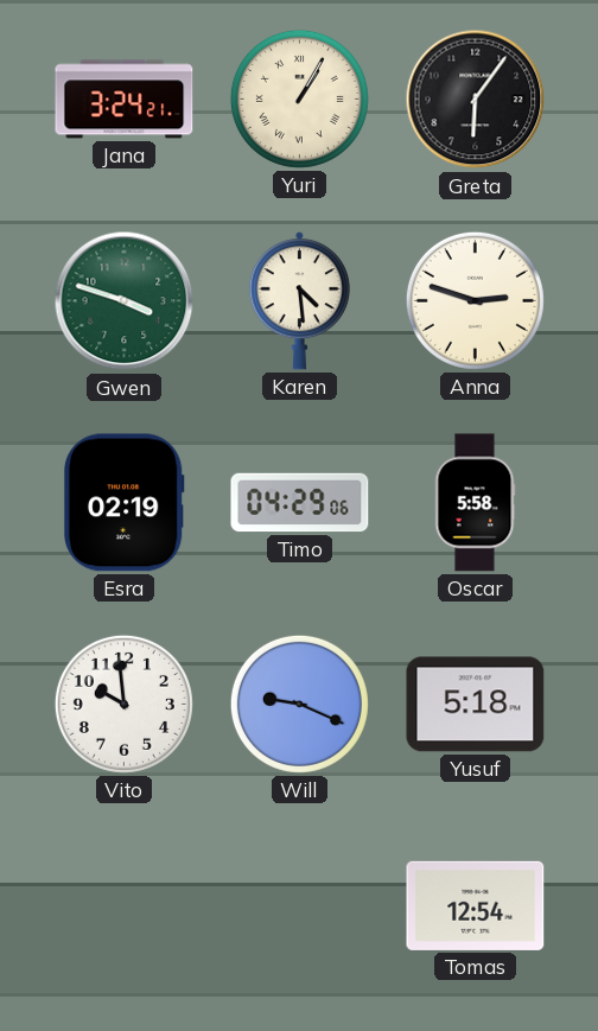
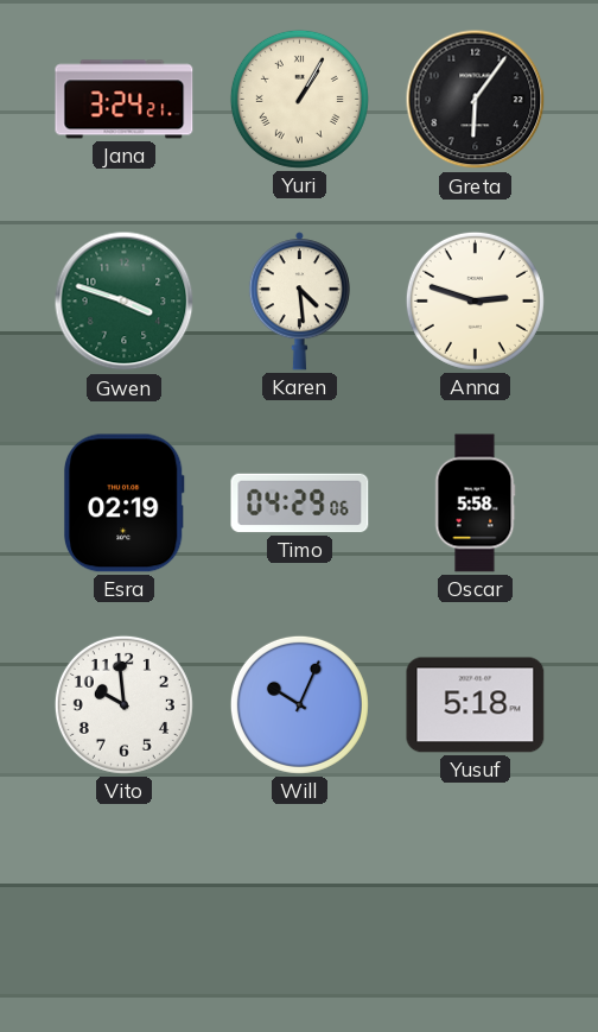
Will: 9:19 -> 10:04
Tomas: 12:54 -> none
